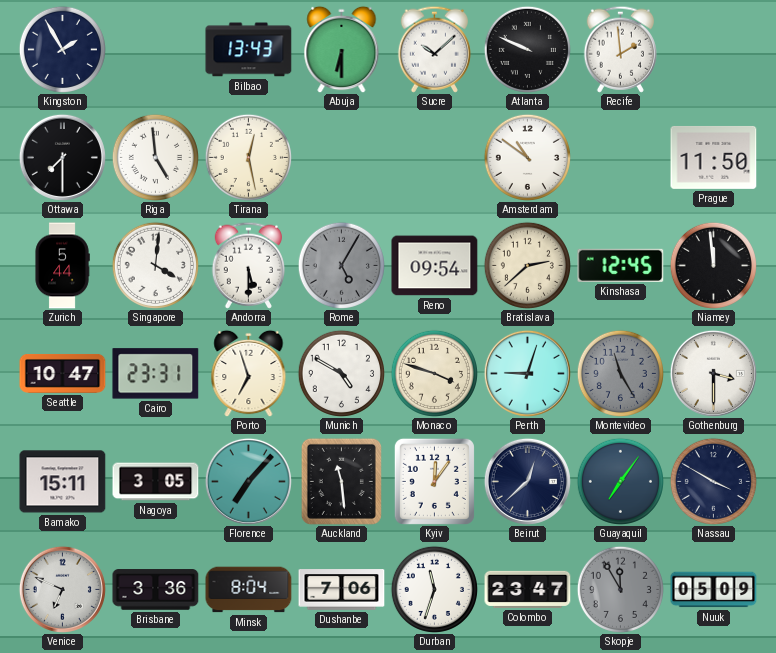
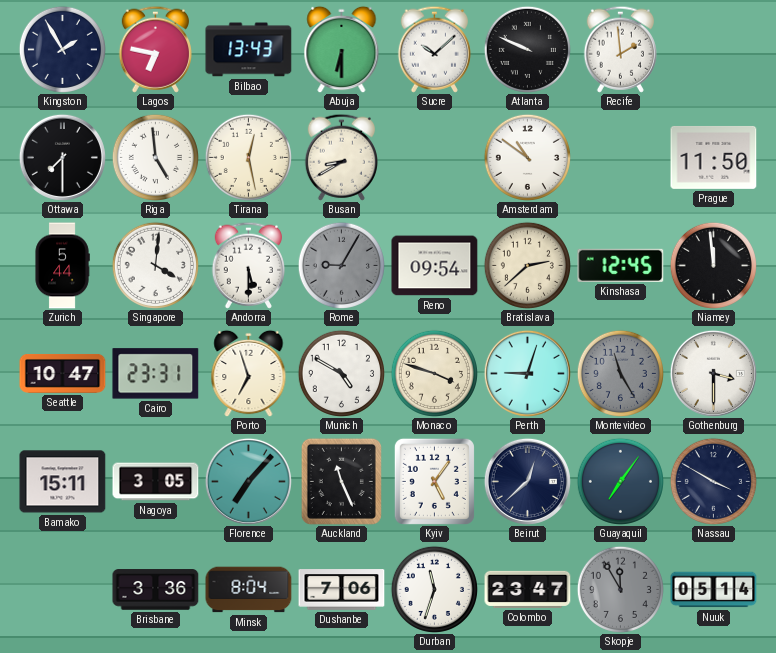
Lagos: none -> 6:47
Busan: none -> 8:40
Rome: 5:05 -> 9:05
Auckland: 11:29 -> 11:26
Kyiv: 12:06 -> 5:06
Venice: 6:49 -> none
Nuuk: 05:09 -> 05:14
